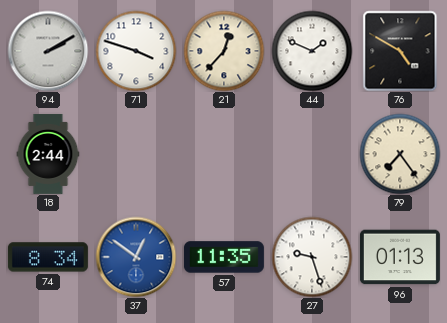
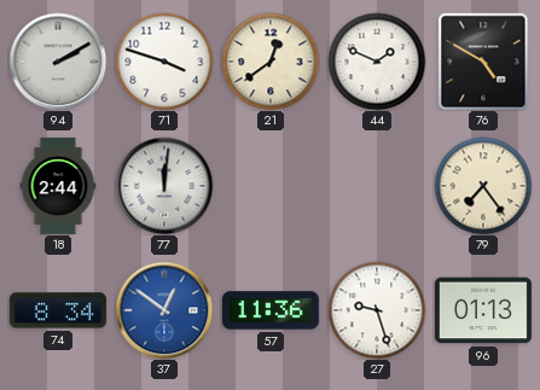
21: 12:37 -> 12:39
77: none -> 12:01
57: 11:35 -> 11:36
